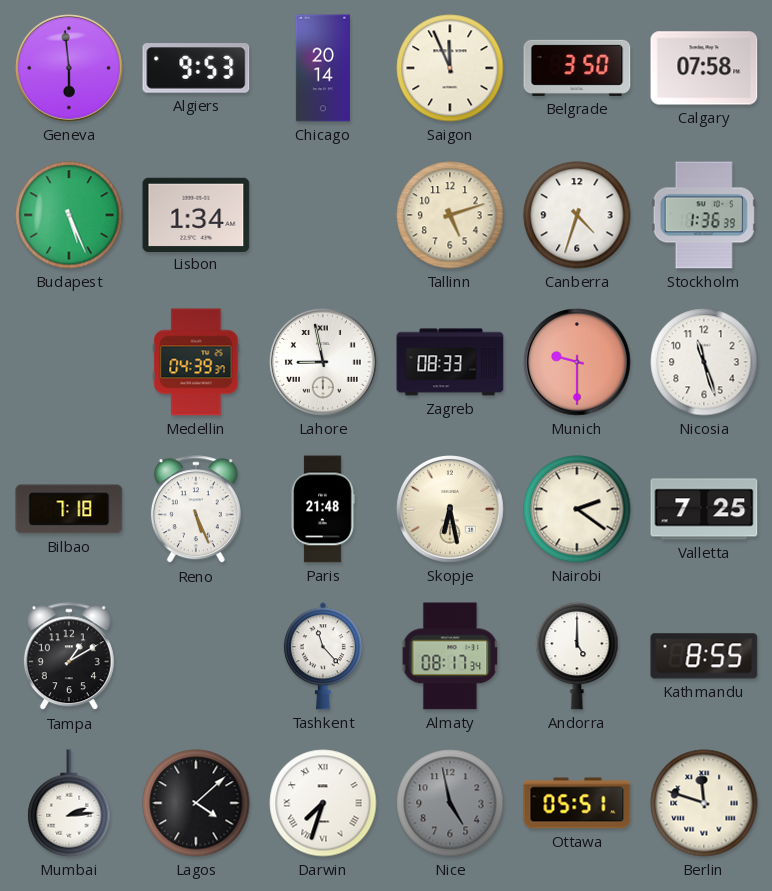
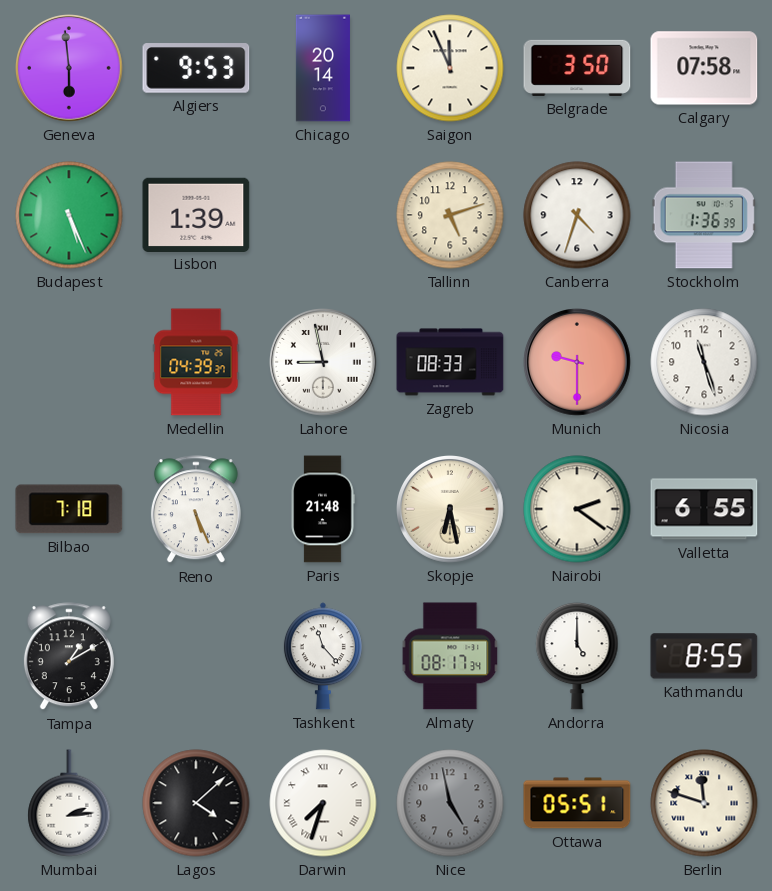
Lisbon: 1:34 -> 1:39
Valletta: 7:25 -> 6:55
